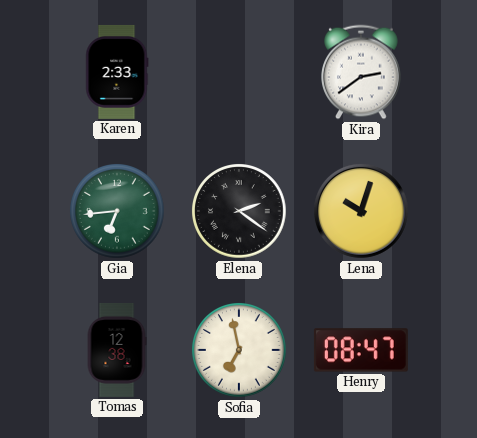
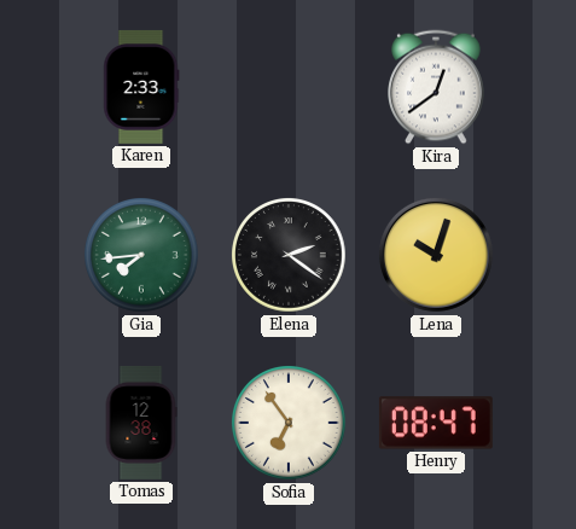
Kira: 2:39 -> 12:39
Gia: 6:44 -> 7:44
Sofia: 6:58 -> 6:54
